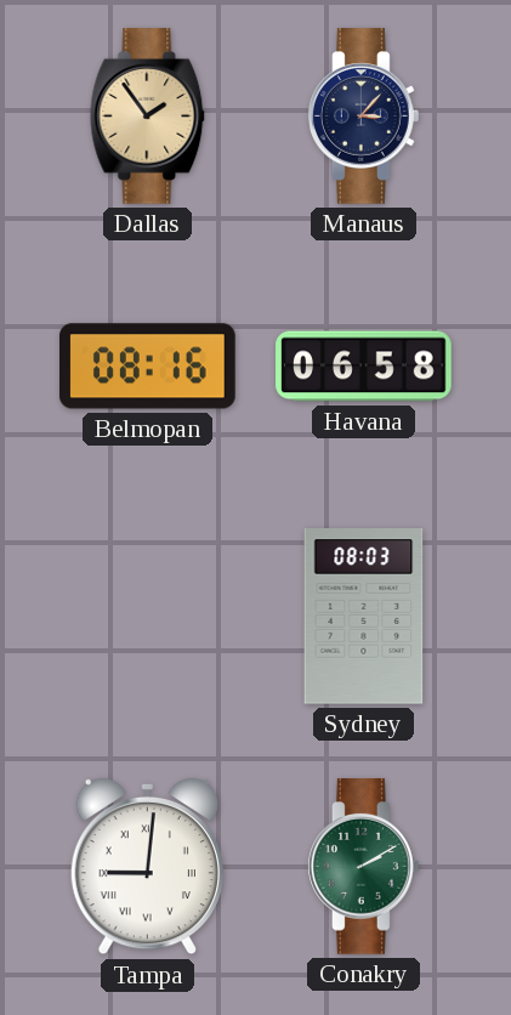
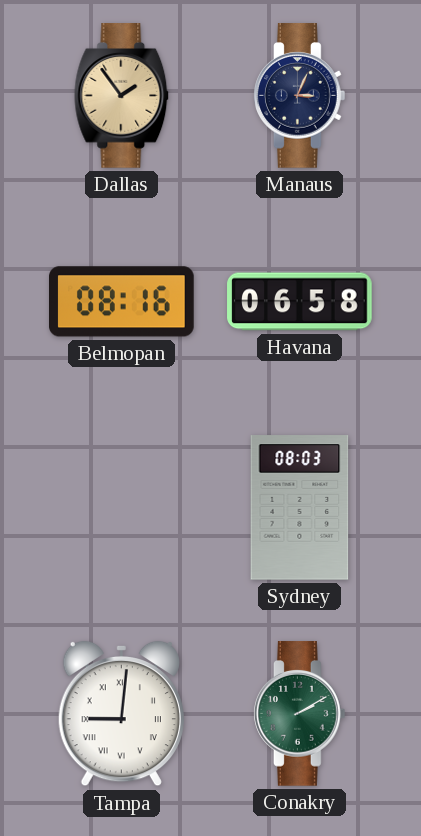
Manaus: 3:07 -> 3:04
